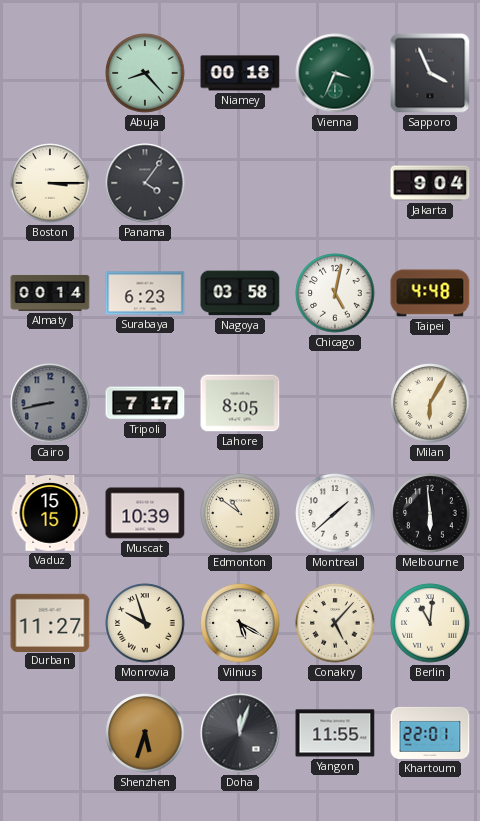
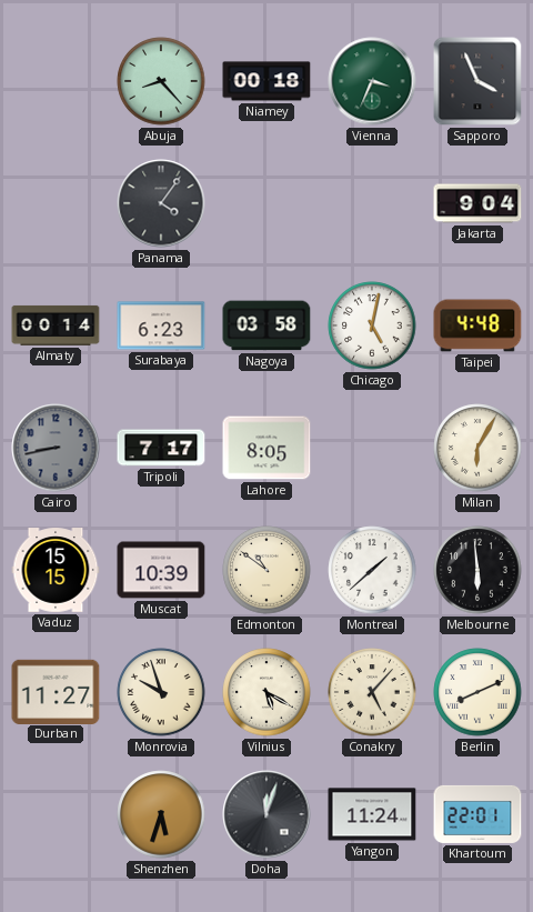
Boston: 3:15 -> none
Berlin: 11:01 -> 8:11
Yangon: 11:55 -> 11:24
